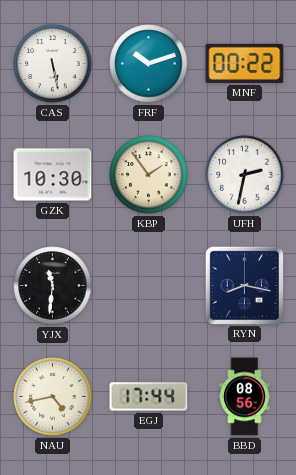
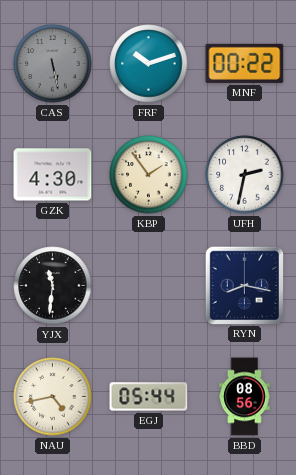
CAS dial: white -> grey
GZK: 10:30 -> 4:30
EGJ: 17:44 -> 05:44
